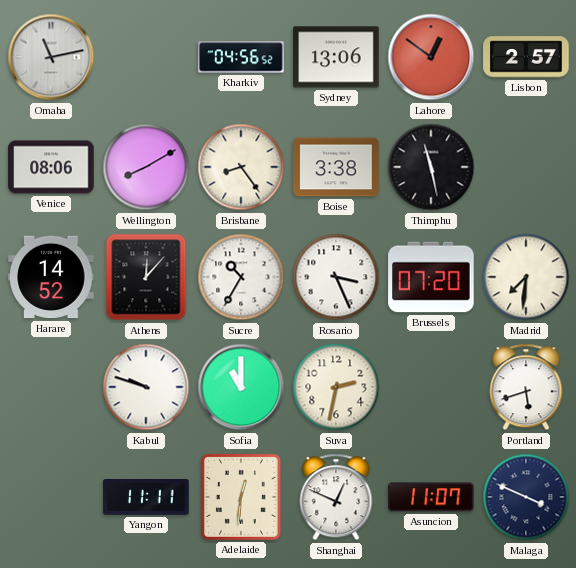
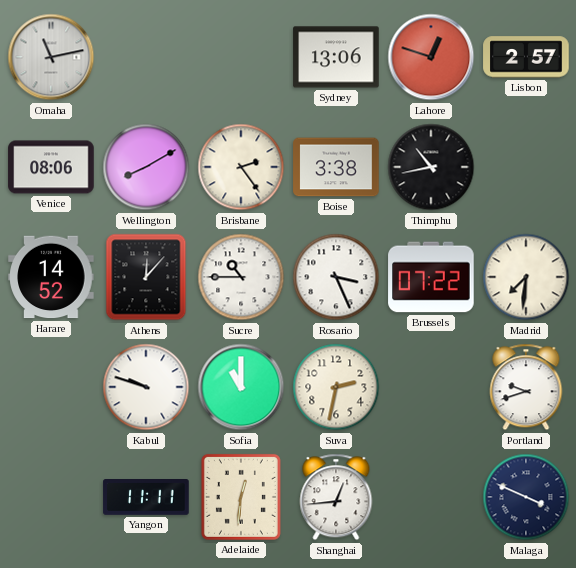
Kharkiv: 04:56 -> none
Lahore: 12:51 -> 12:48
Brisbane: 8:24 -> 2:24
Thimphu: 11:28 -> 10:43
Sucre: 10:35 -> 10:45
Brussels: 07:20 -> 07:22
Portland: 5:42 -> 9:42
Shanghai: 12:49 -> 12:44
Asuncion: 11:07 -> none
